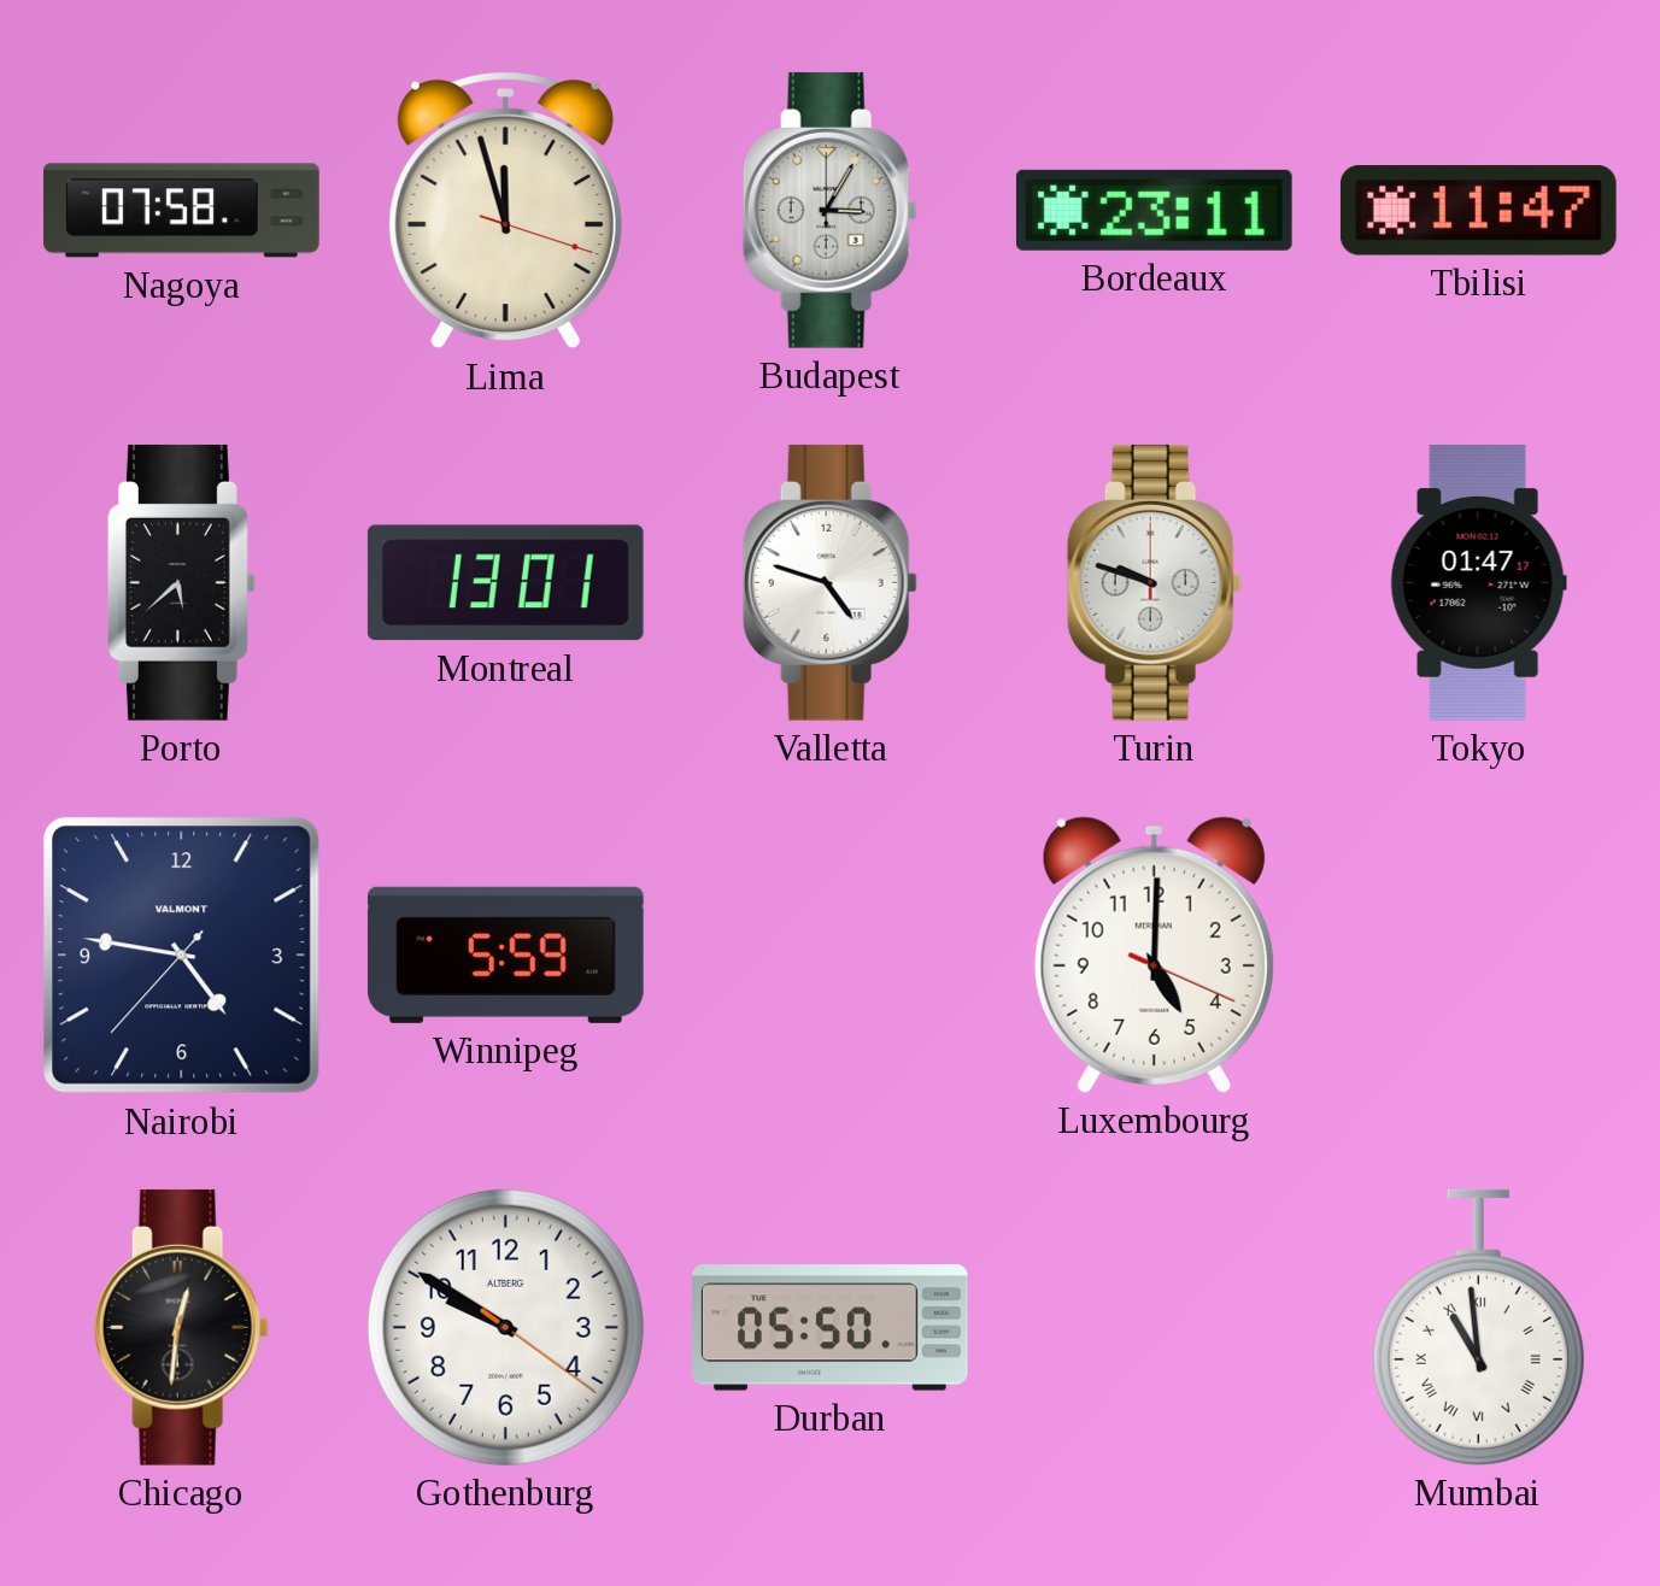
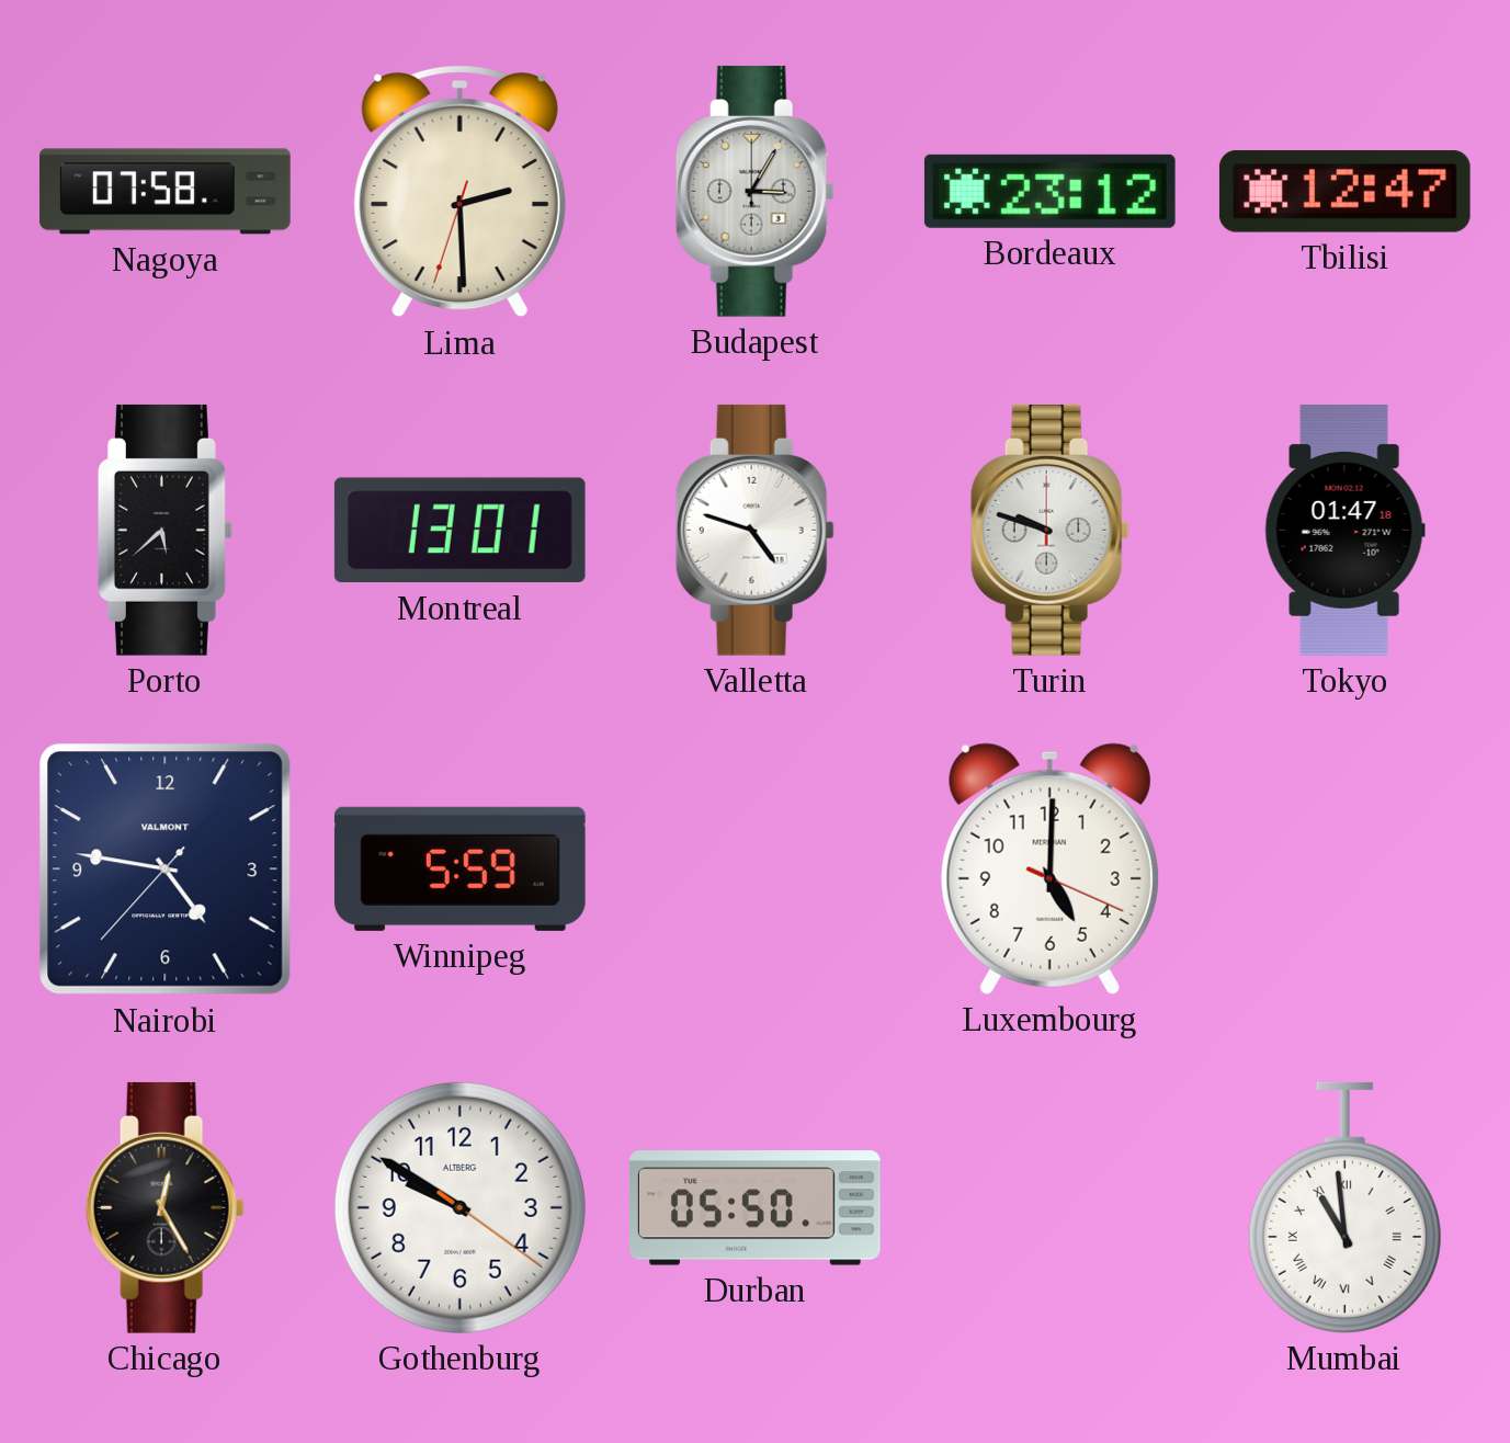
Lima: 11:57 -> 2:29
Bordeaux: 23:11 -> 23:12
Tbilisi: 11:47 -> 12:47
Tokyo: 01:47:17 -> 01:47:18
Chicago: 12:31 -> 12:25
